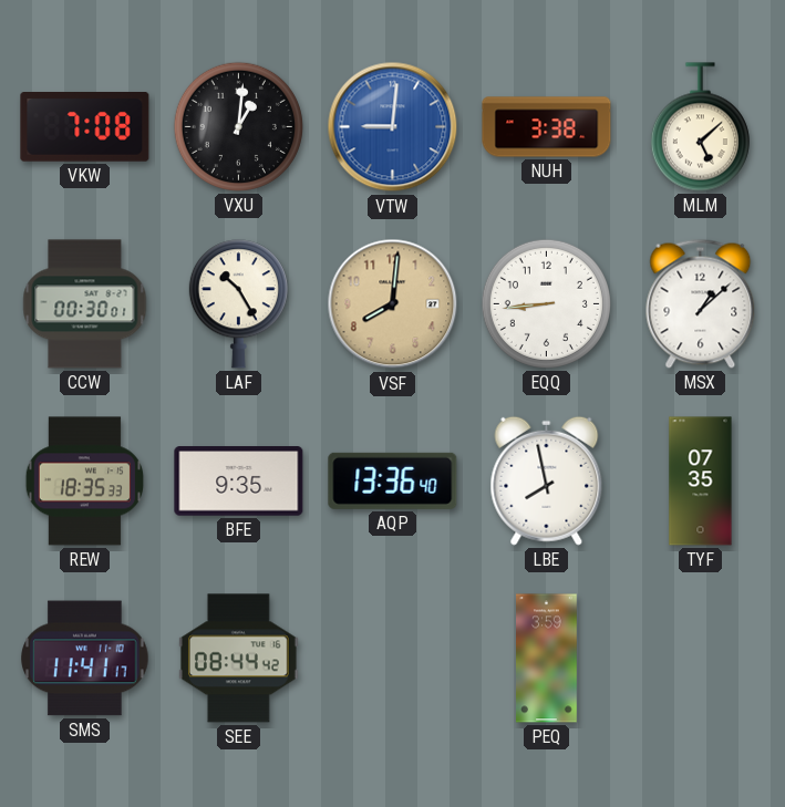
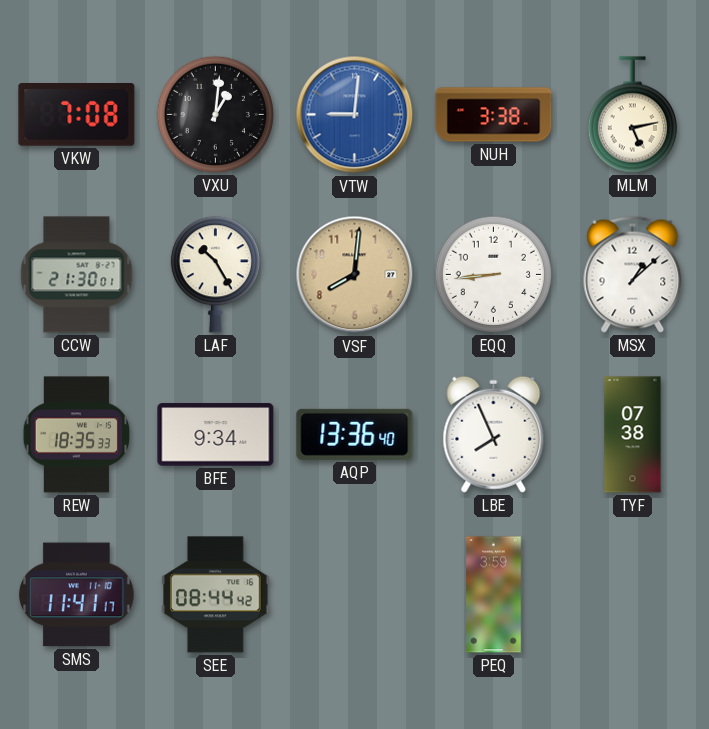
MLM: 5:08 -> 5:13
CCW: 00:30 -> 21:30
BFE: 9:35 -> 9:34
LBE: 7:58 -> 7:56
TYF: 07:35 -> 07:38
